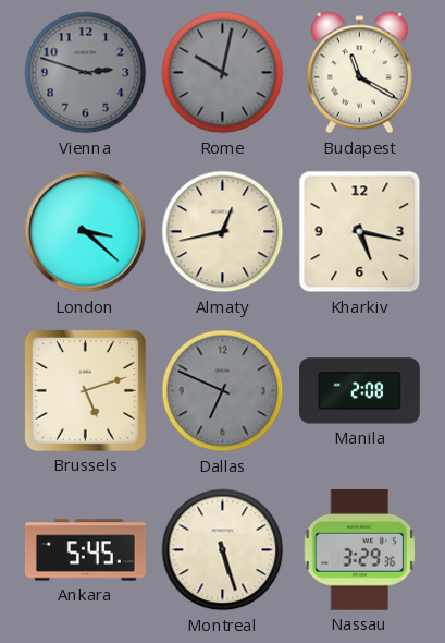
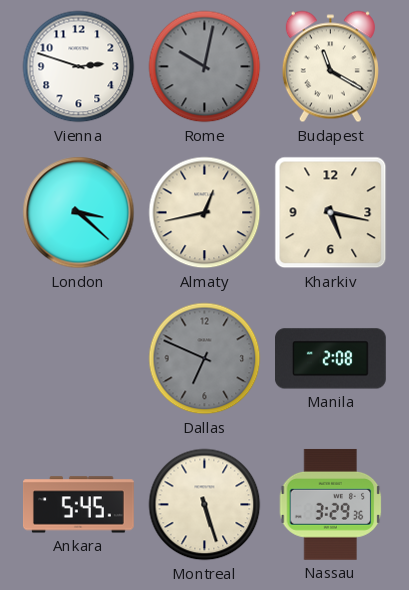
Vienna dial: grey -> white
Brussels: 5:12 -> none
